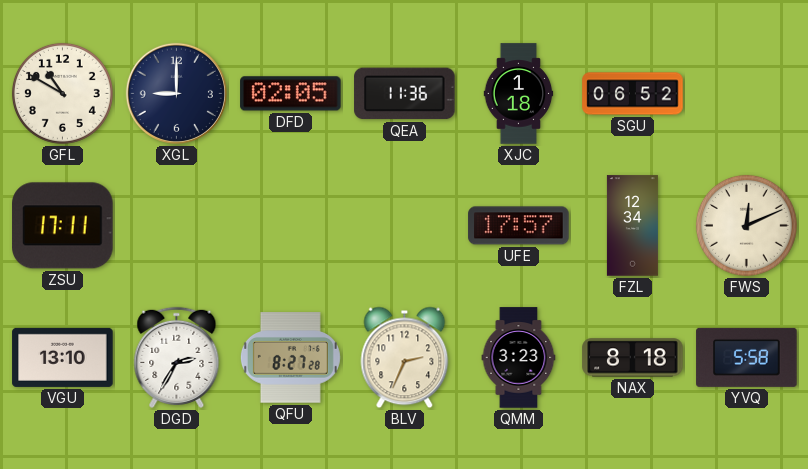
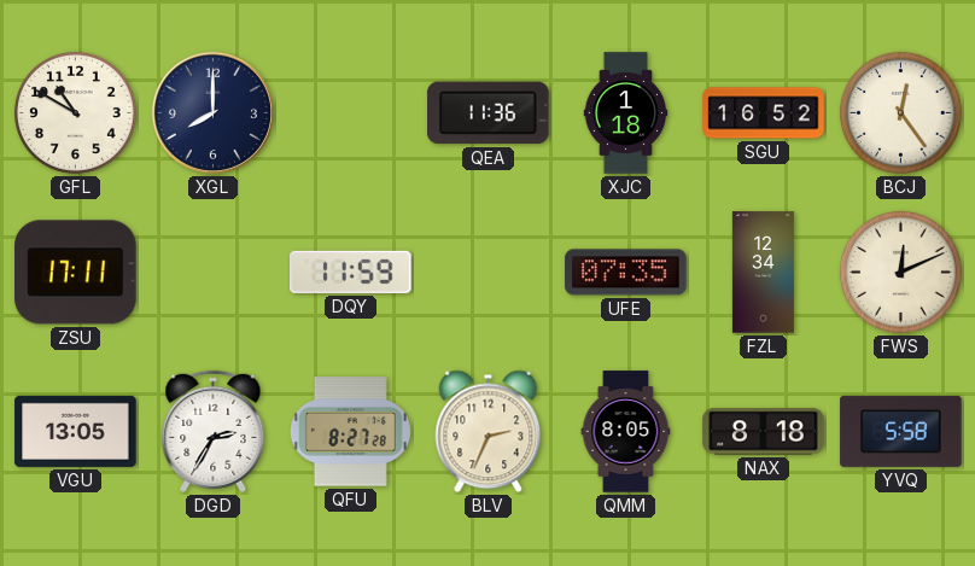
XGL: 9:00 -> 8:00
DFD: 02:05 -> none
SGU: 06:52 -> 16:52
BCJ: none -> 12:24
DQY: none -> 11:59
UFE: 17:57 -> 07:35
VGU: 13:10 -> 13:05
QMM: 3:23 -> 8:05
